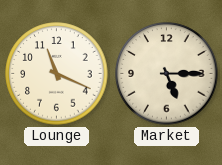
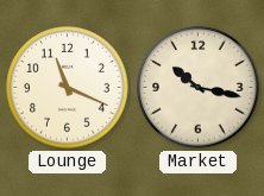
Market: 5:15 -> 10:17
